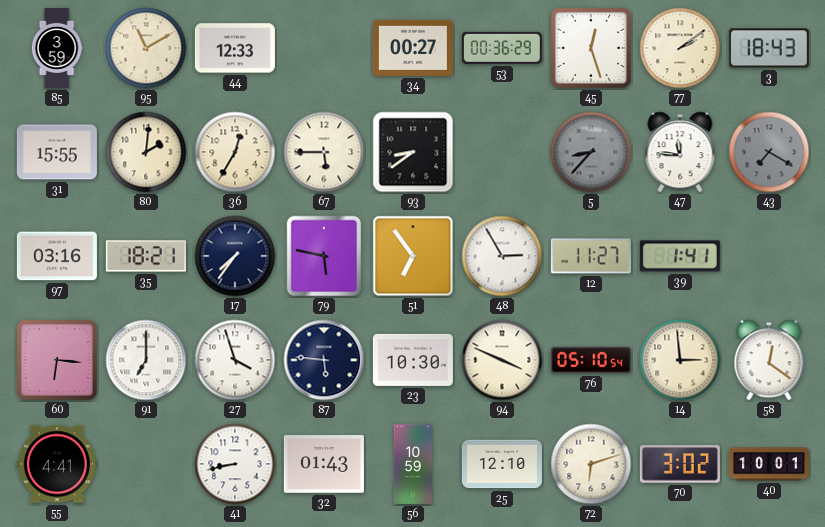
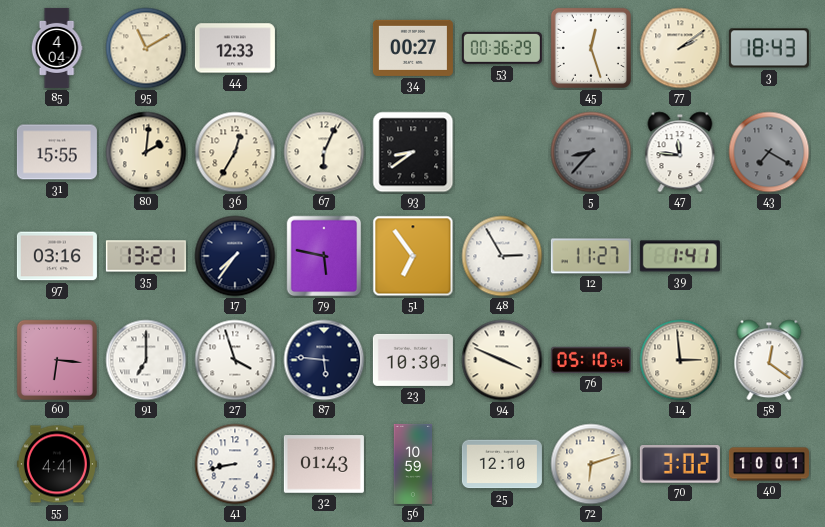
85: 3:59 -> 4:04
67: 5:45 -> 6:04
35: 18:21 -> 13:21
